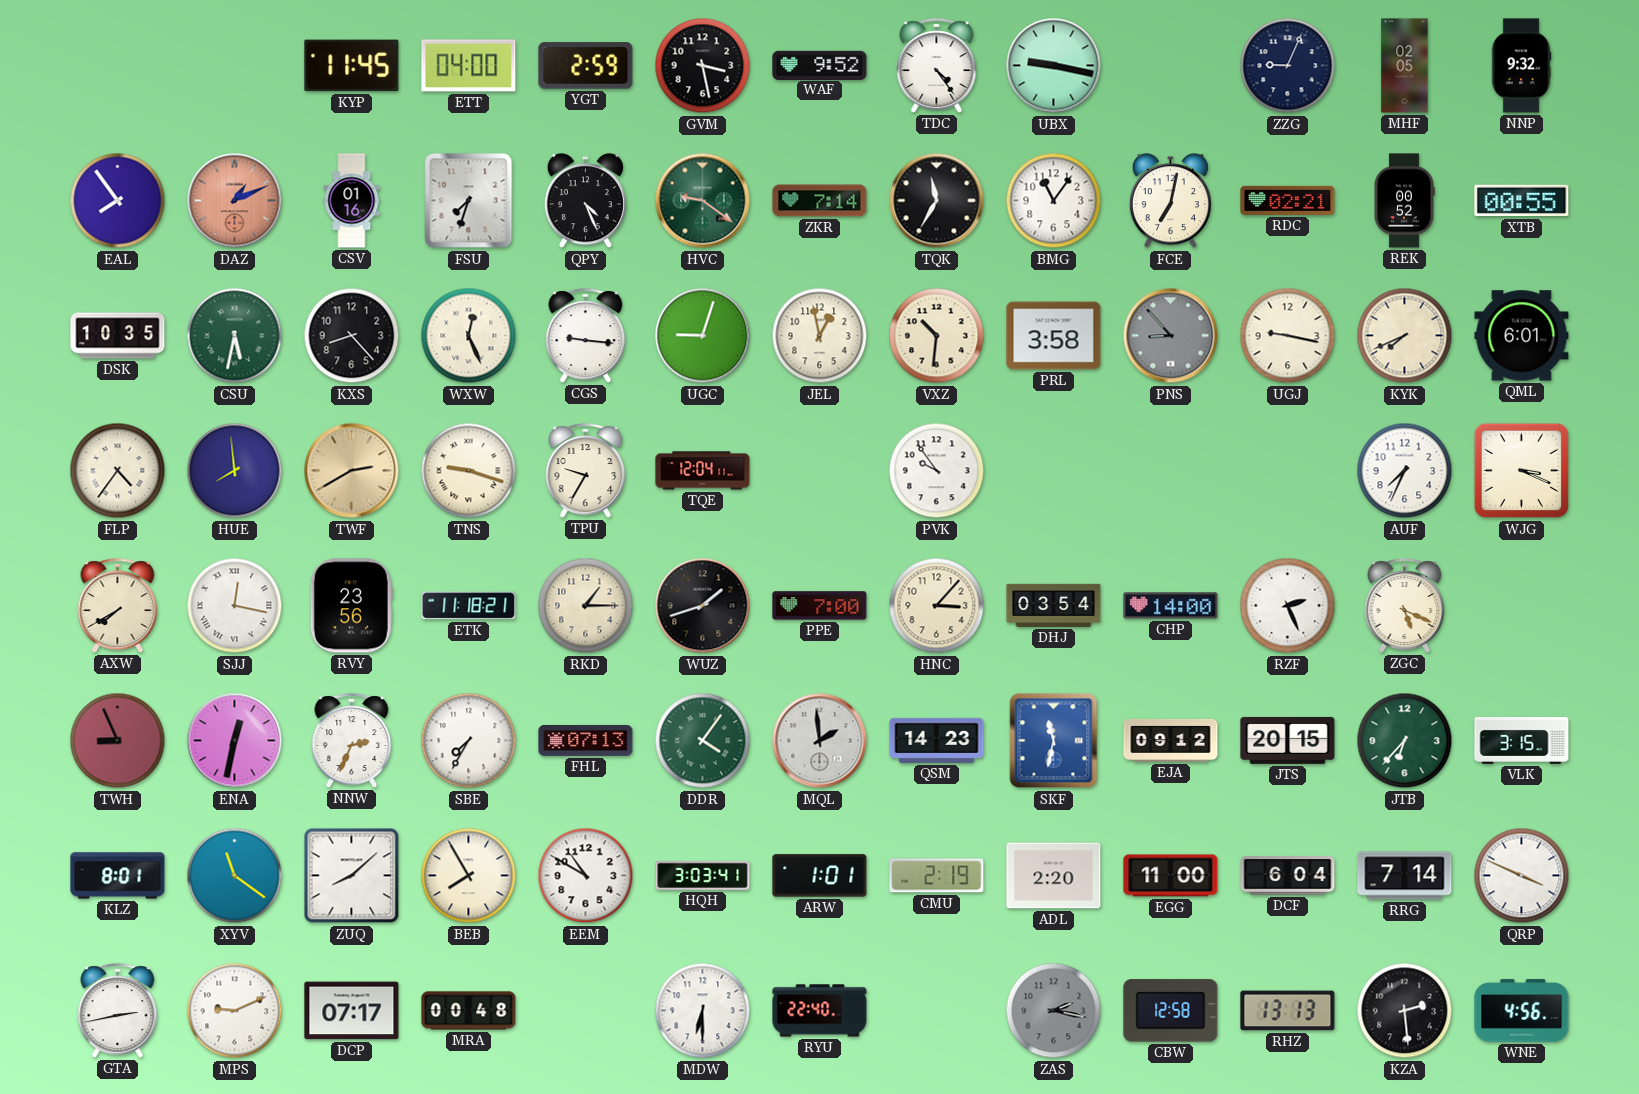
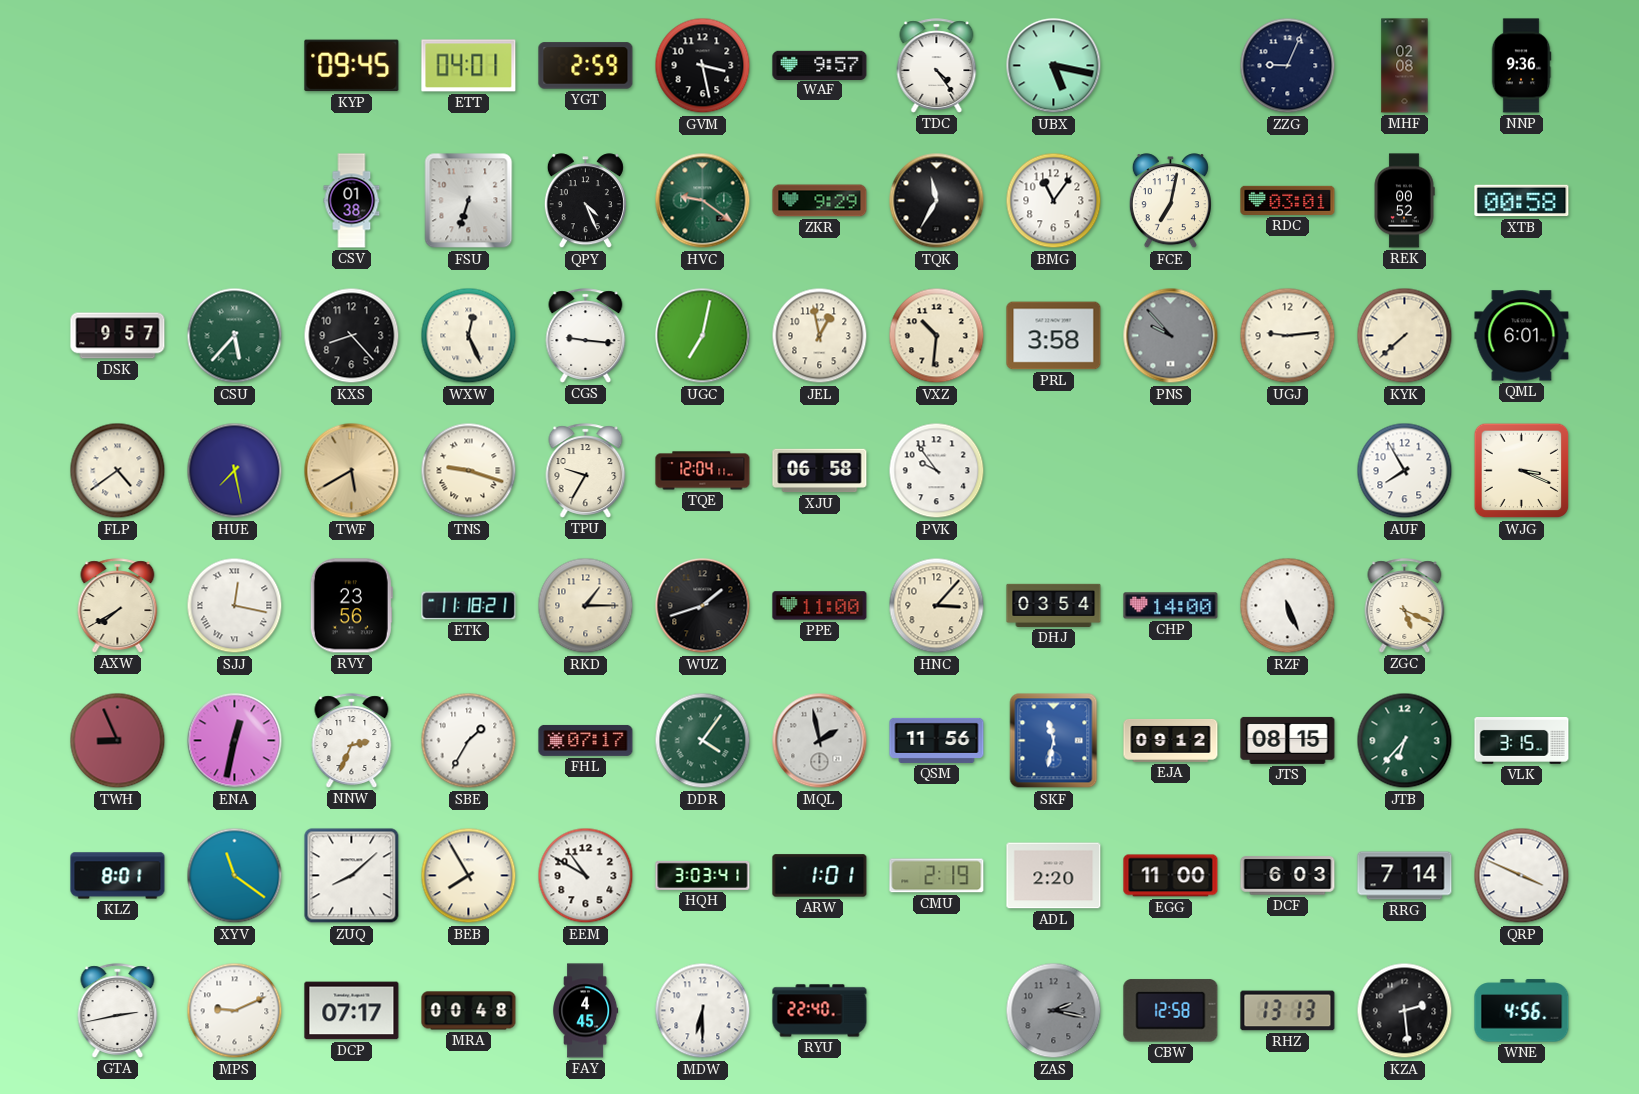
KYP: 11:45 -> 09:45
ETT: 04:00 -> 04:01
WAF: 9:52 -> 9:57
UBX: 9:17 -> 5:17
MHF: 02:05 -> 02:08
NNP: 9:32 -> 9:36
EAL: 7:54 -> none
DAZ: 1:11 -> none
CSV: 01:16 -> 01:38
FSU: 7:33 -> 6:33
ZKR: 7:14 -> 9:29
RDC: 02:21 -> 03:01
XTB: 00:55 -> 00:58
DSK: 10:35 -> 9:57
CSU: 5:32 -> 5:37
UGC: 9:03 -> 7:02
PNS: 8:53 -> 9:53
UGJ: 9:17 -> 9:14
KYK: 7:41 -> 7:38
FLP: 4:36 -> 4:39
HUE: 7:59 -> 7:28
TWF: 2:40 -> 5:40
XJU: none -> 06:58
AUF: 7:34 -> 7:55
PPE: 7:00 -> 11:00
RZF: 2:26 -> 5:26
SBE: 7:35 -> 1:35
FHL: 07:13 -> 07:17
MQL: 1:59 -> 1:58
QSM: 14:23 -> 11:56
JTS: 20:15 -> 08:15
DCF: 6:04 -> 6:03
FAY: none -> 4:45
